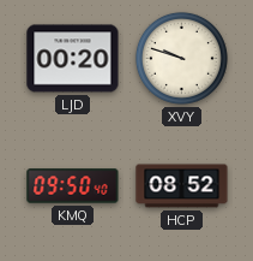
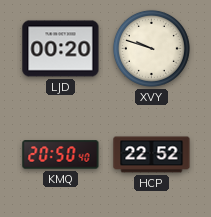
KMQ: 09:50 -> 20:50
HCP: 08:52 -> 22:52
